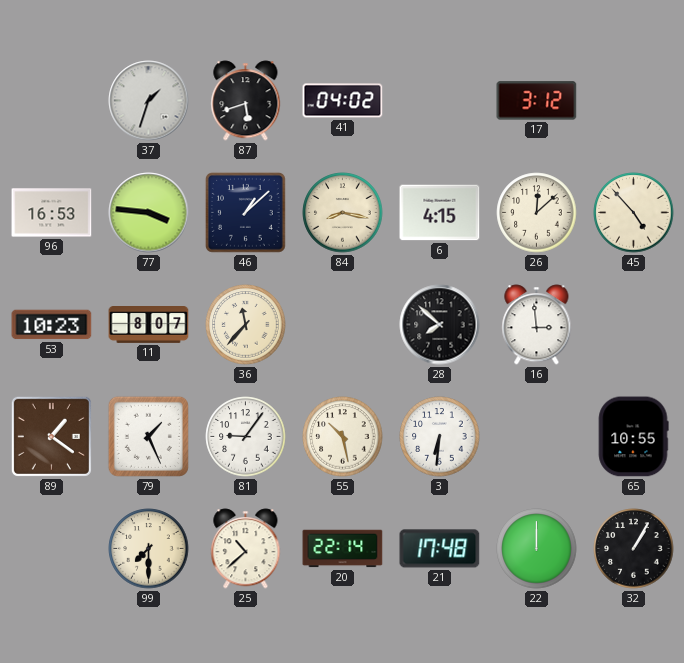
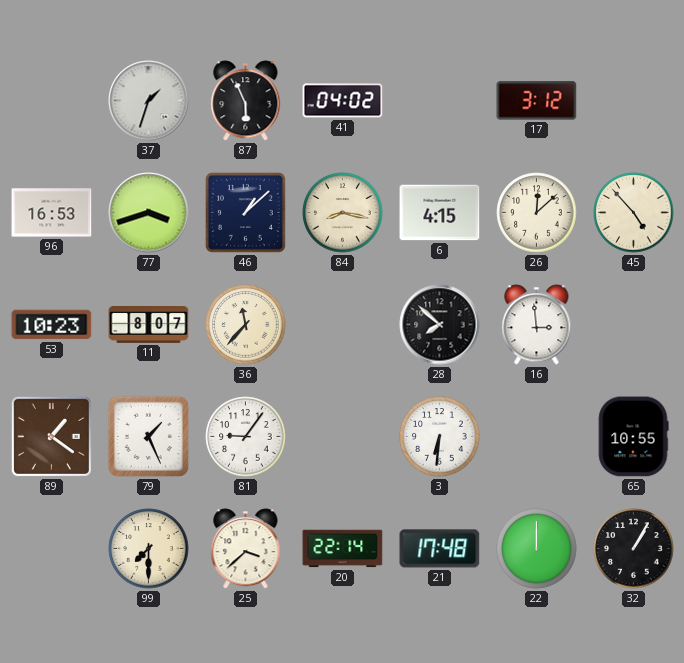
87: 5:42 -> 5:56
77: 3:46 -> 3:42
55: 10:28 -> none
25: 10:38 -> 3:38
